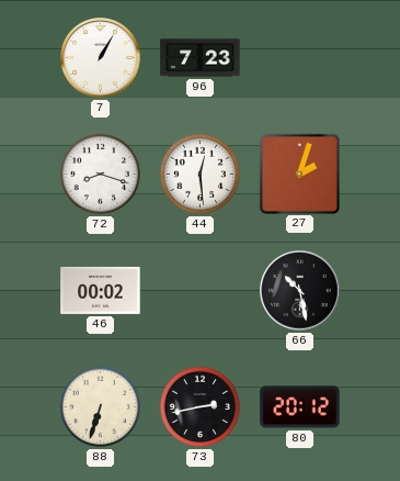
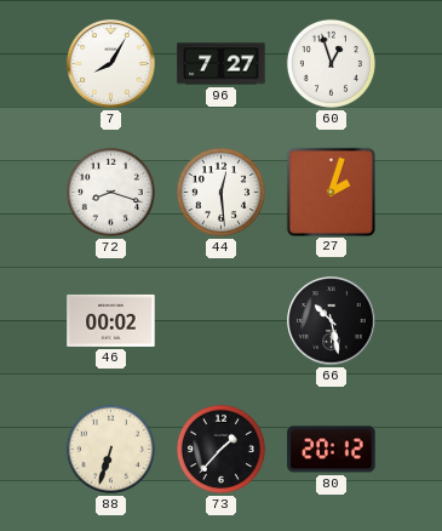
7: 1:05 -> 8:05
96: 7:23 -> 7:27
60: none -> 12:57
73: 2:43 -> 1:37
